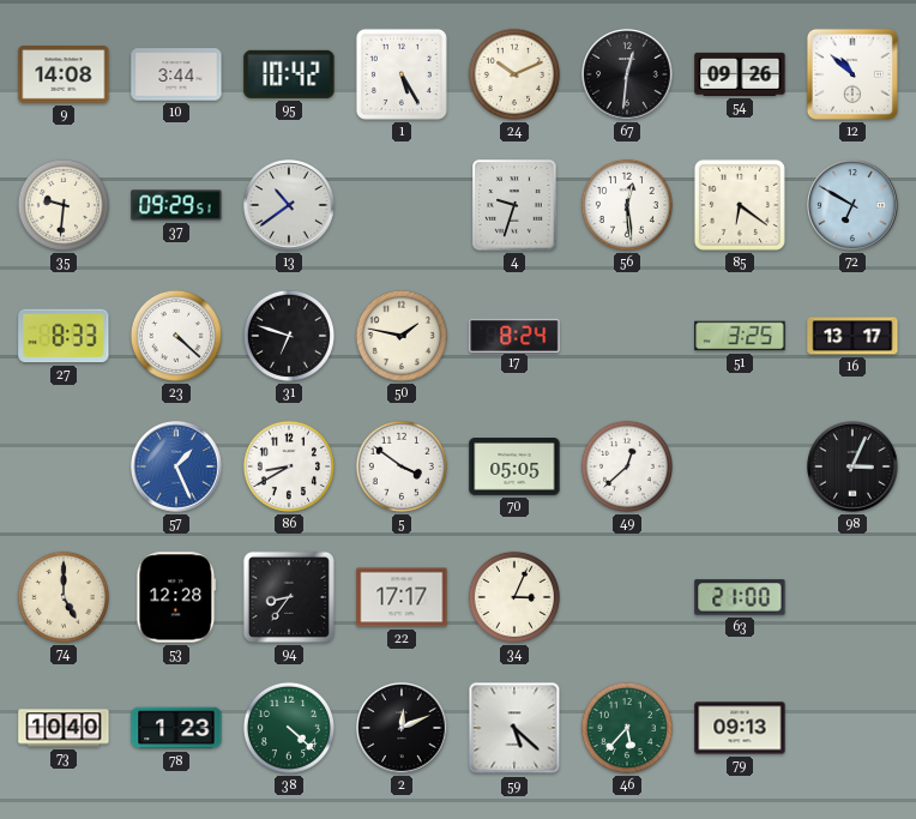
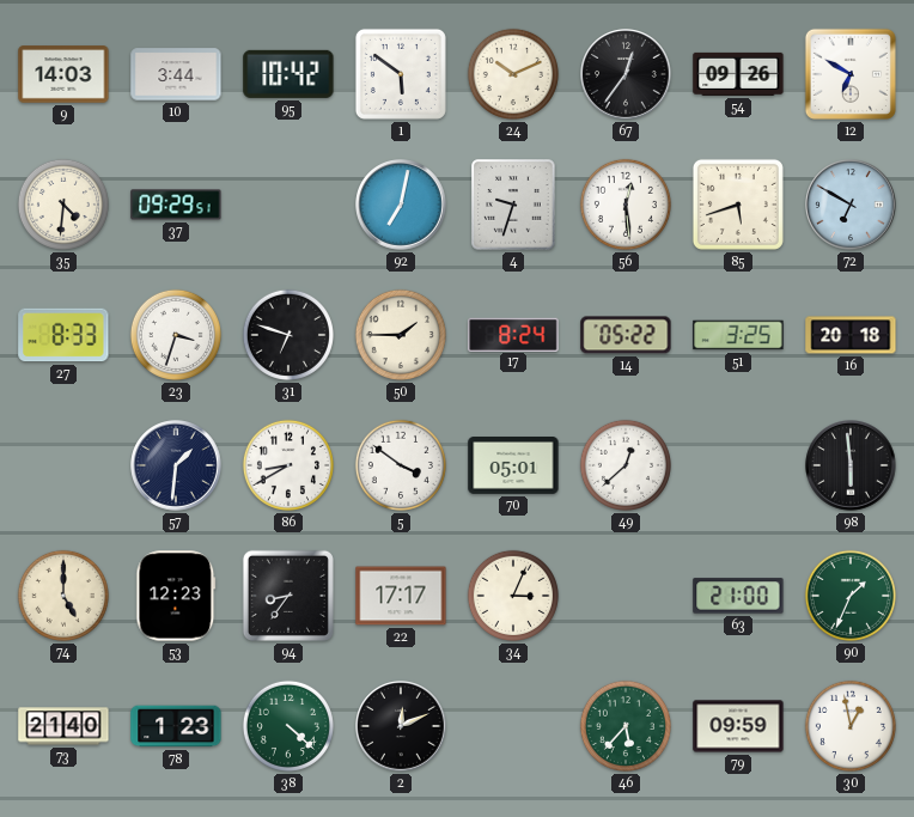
9: 14:08 -> 14:03
1: 5:25 -> 5:51
67: 12:31 -> 12:36
12: 10:52 -> 6:50
35: 9:31 -> 4:31
13: 10:39 -> none
92: none -> 7:02
85: 6:21 -> 5:42
23: 4:22 -> 3:33
50: 1:47 -> 1:45
14: none -> 05:22
16: 13:17 -> 20:18
57: 1:26 -> 1:31
57 dial: blue -> navy
70: 05:05 -> 05:01
98: 3:04 -> 5:59
53: 12:28 -> 12:23
90: none -> 1:34
73: 10:40 -> 21:40
59: 5:22 -> none
79: 09:13 -> 09:59
30: none -> 12:58
